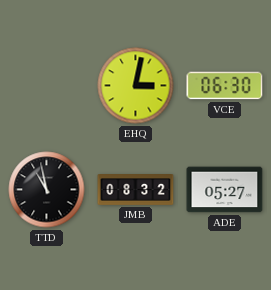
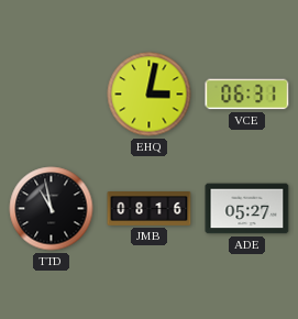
VCE: 06:30 -> 06:31
JMB: 08:32 -> 08:16
